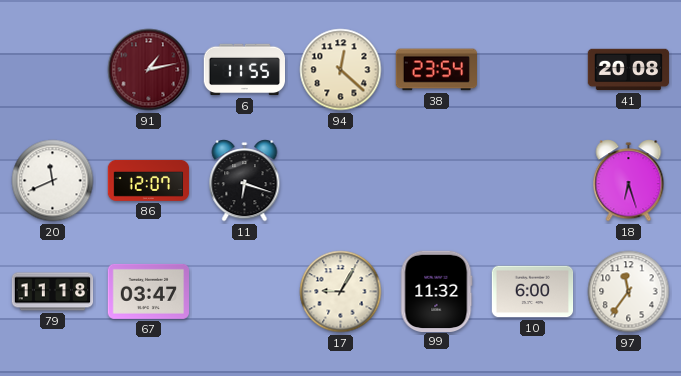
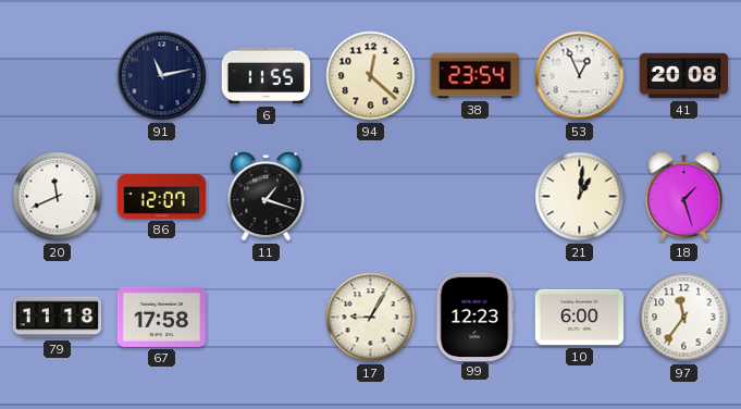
91: 1:13 -> 11:13
91 dial: burgundy -> navy
53: none -> 12:56
11: 6:18 -> 1:18
21: none -> 1:01
18: 6:27 -> 1:27
67: 03:47 -> 17:58
99: 11:32 -> 12:23
